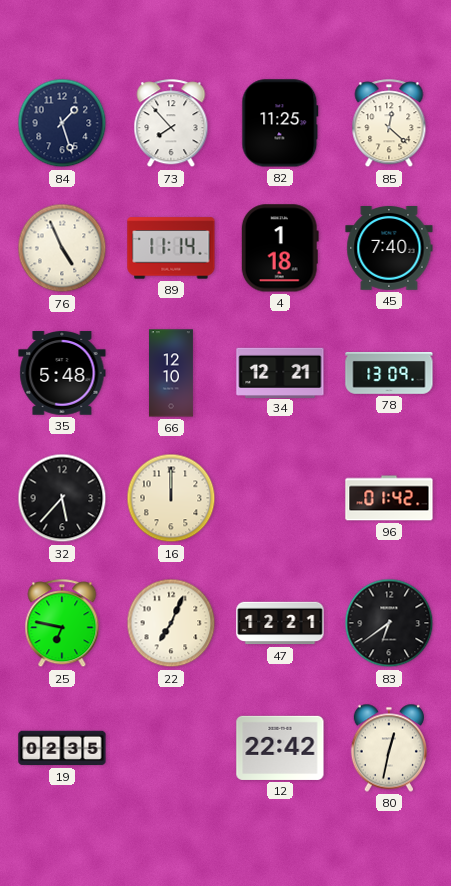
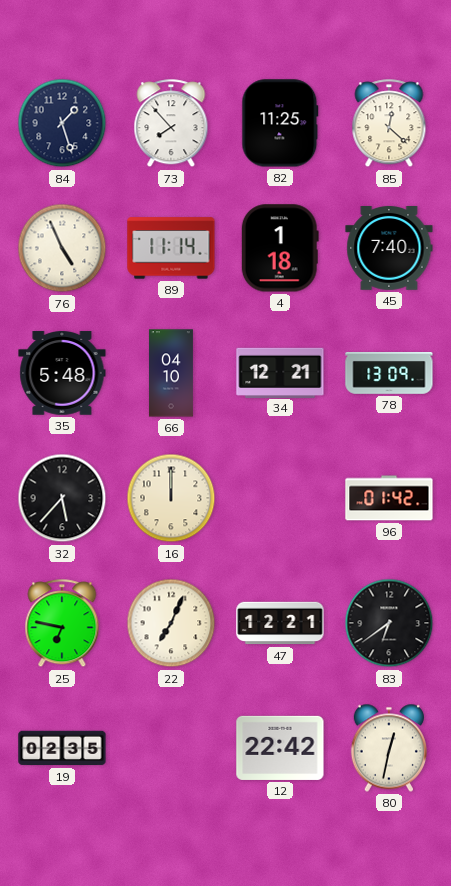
66: 12:10 -> 04:10
